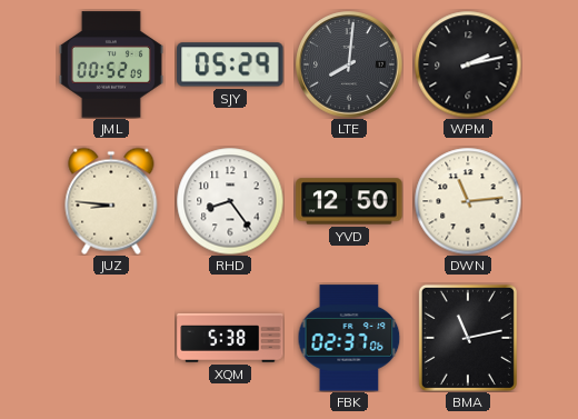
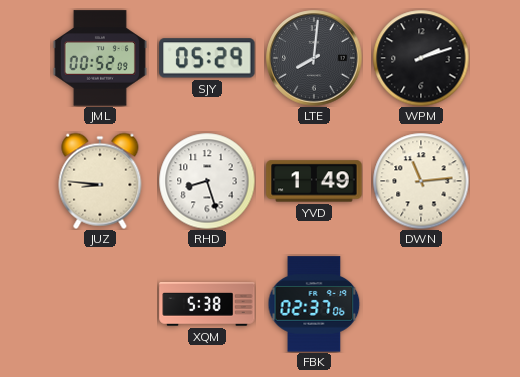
WPM: 2:13 -> 2:12
RHD: 8:24 -> 8:27
YVD: 12:50 -> 1:49
BMA: 11:13 -> none
